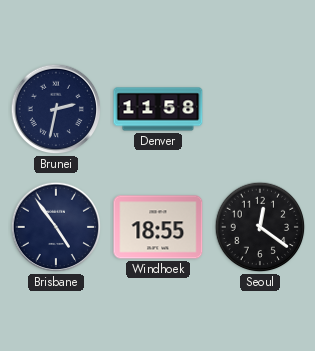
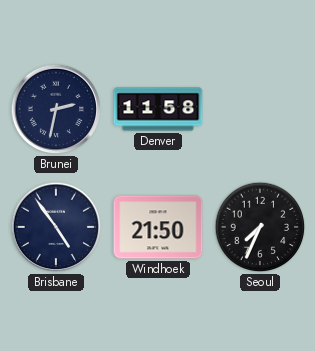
Windhoek: 18:55 -> 21:50
Seoul: 12:21 -> 7:34
